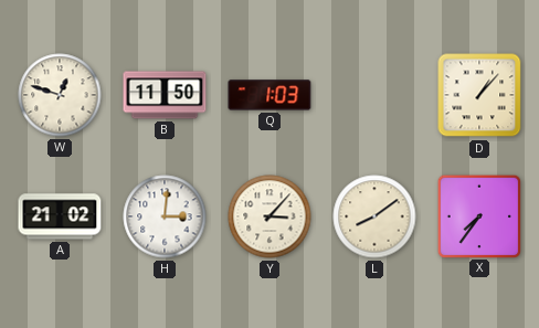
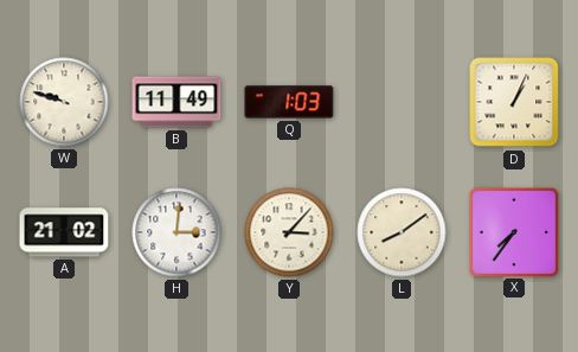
W: 12:48 -> 9:48
B: 11:50 -> 11:49
D: 1:07 -> 1:04
